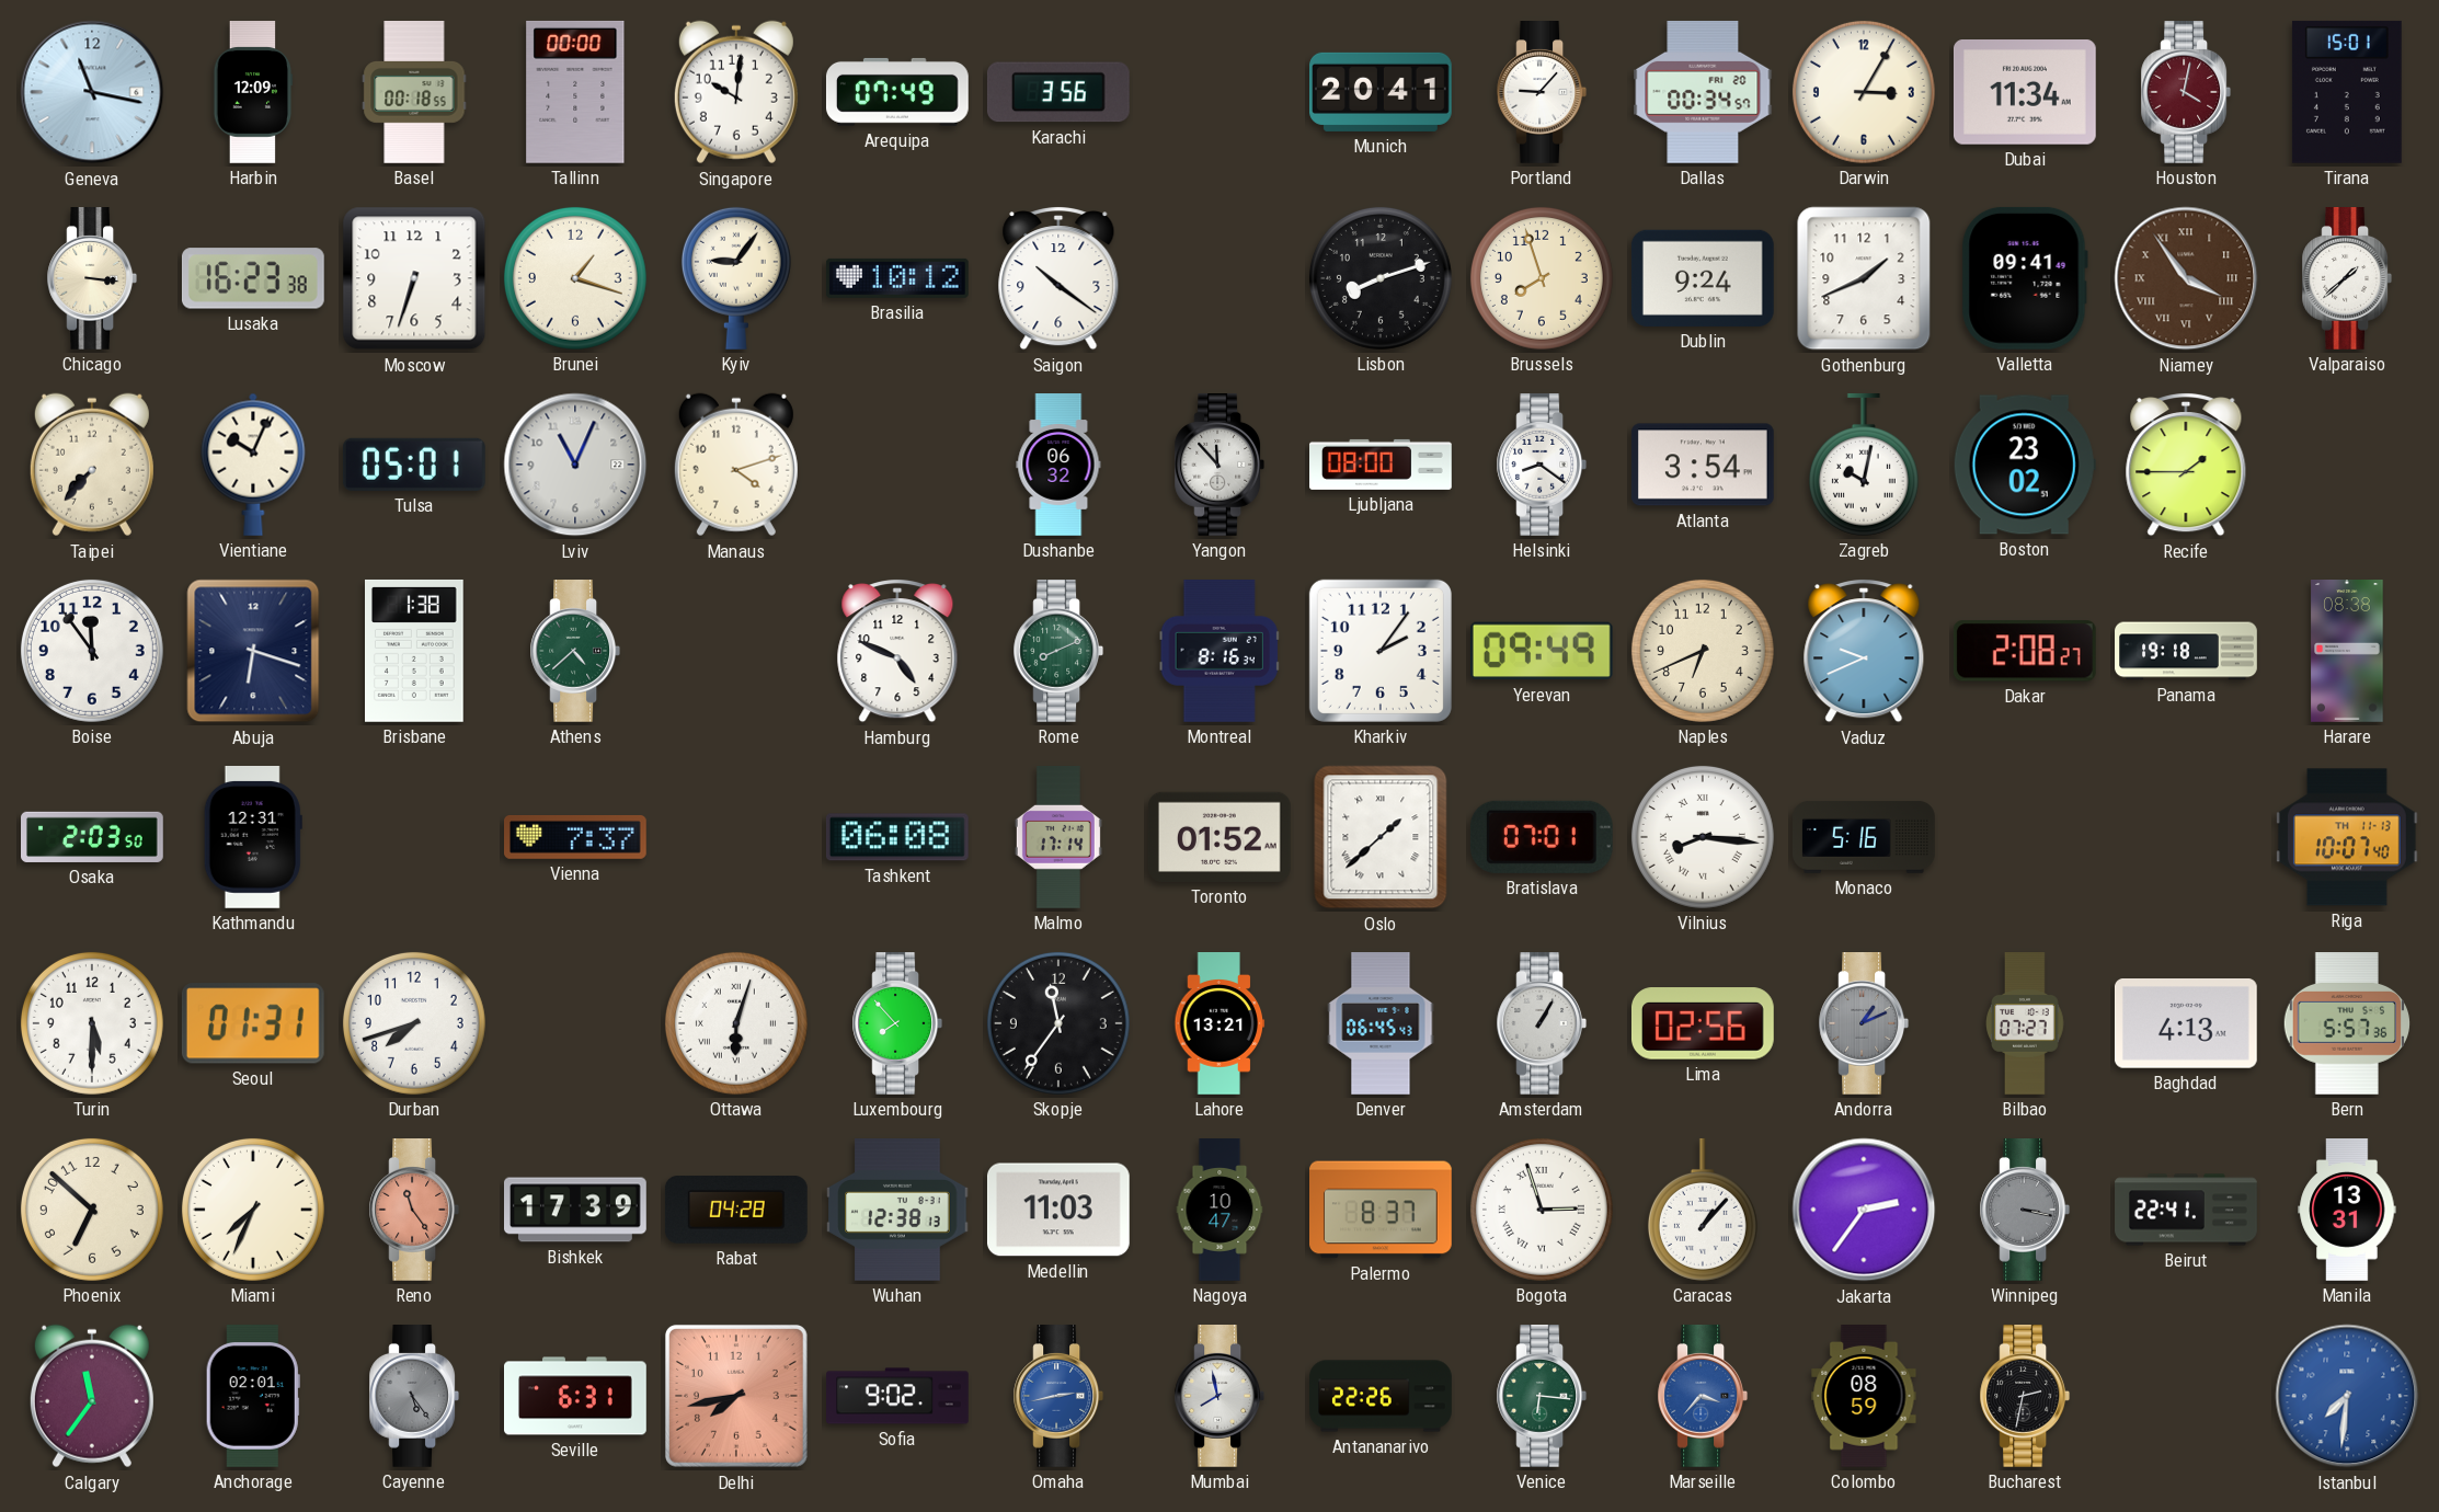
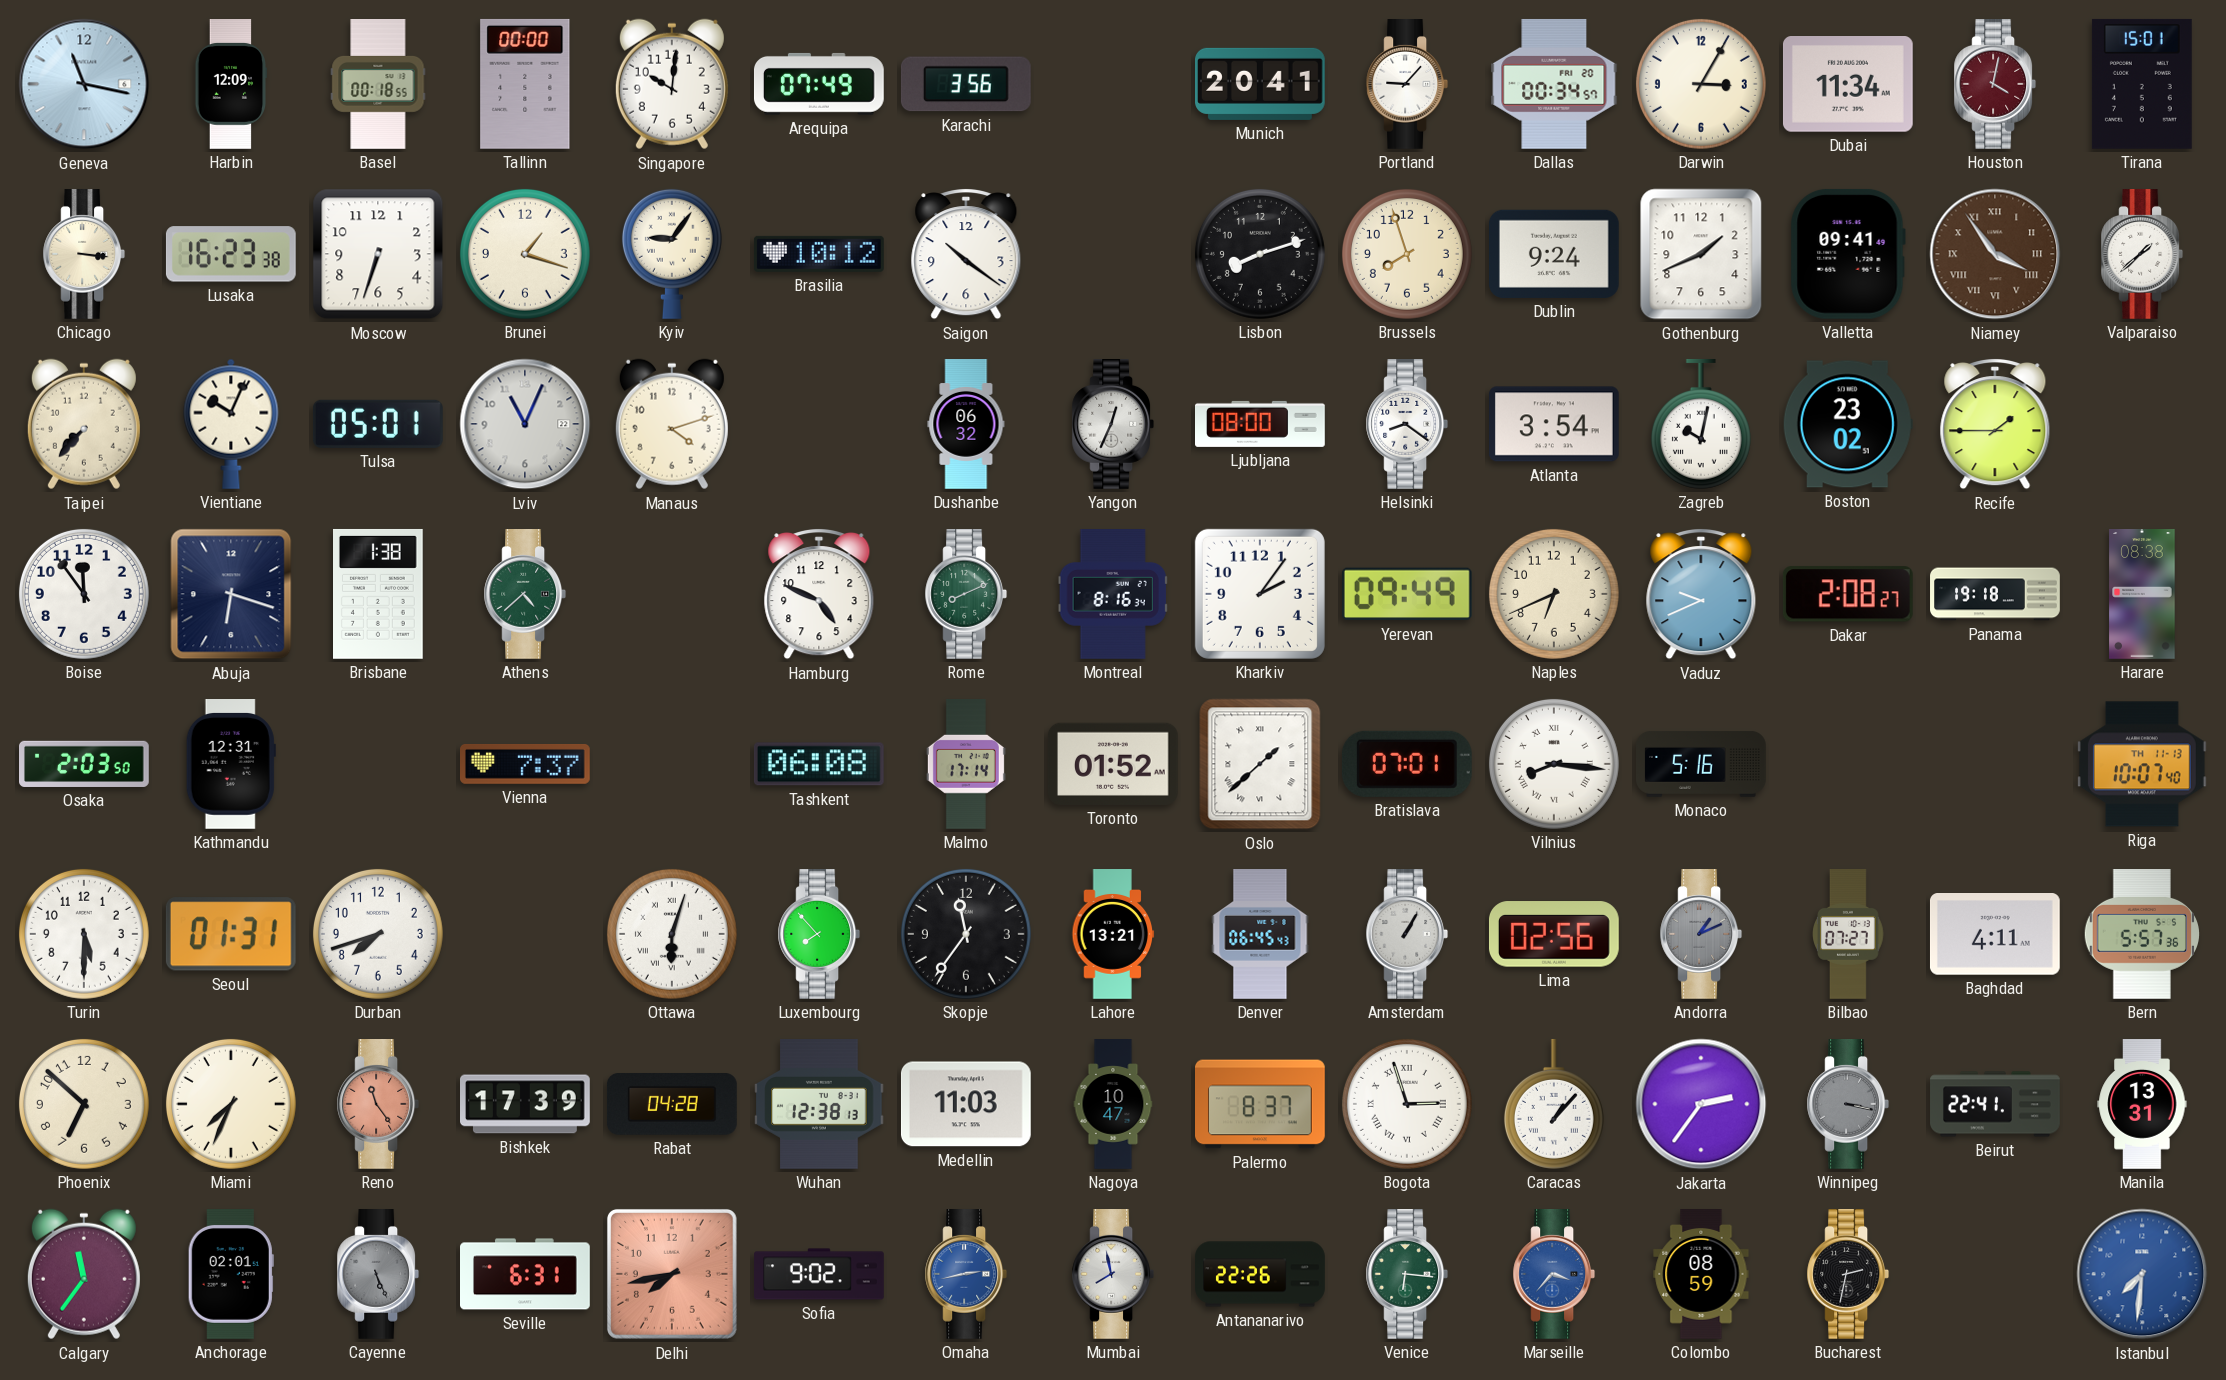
Yangon: 11:53 -> 12:34
Baghdad: 4:13 -> 4:11
Cayenne: 5:24 -> 5:26
